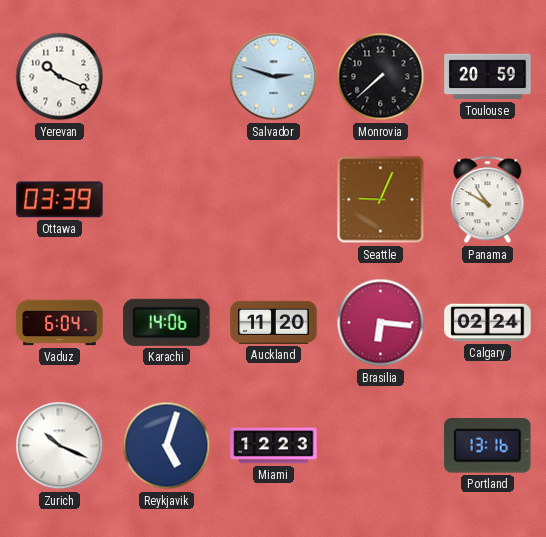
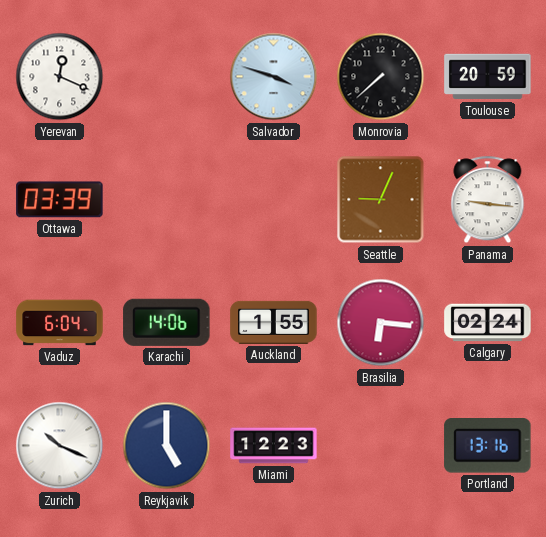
Yerevan: 10:19 -> 12:19
Salvador: 2:48 -> 3:48
Panama: 10:50 -> 9:16
Auckland: 11:20 -> 1:55
Reykjavik: 5:03 -> 5:00
